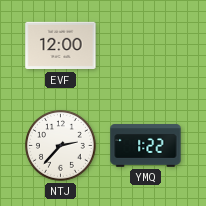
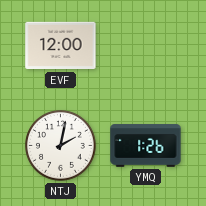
NTJ: 2:37 -> 2:02
YMQ: 1:22 -> 1:26
